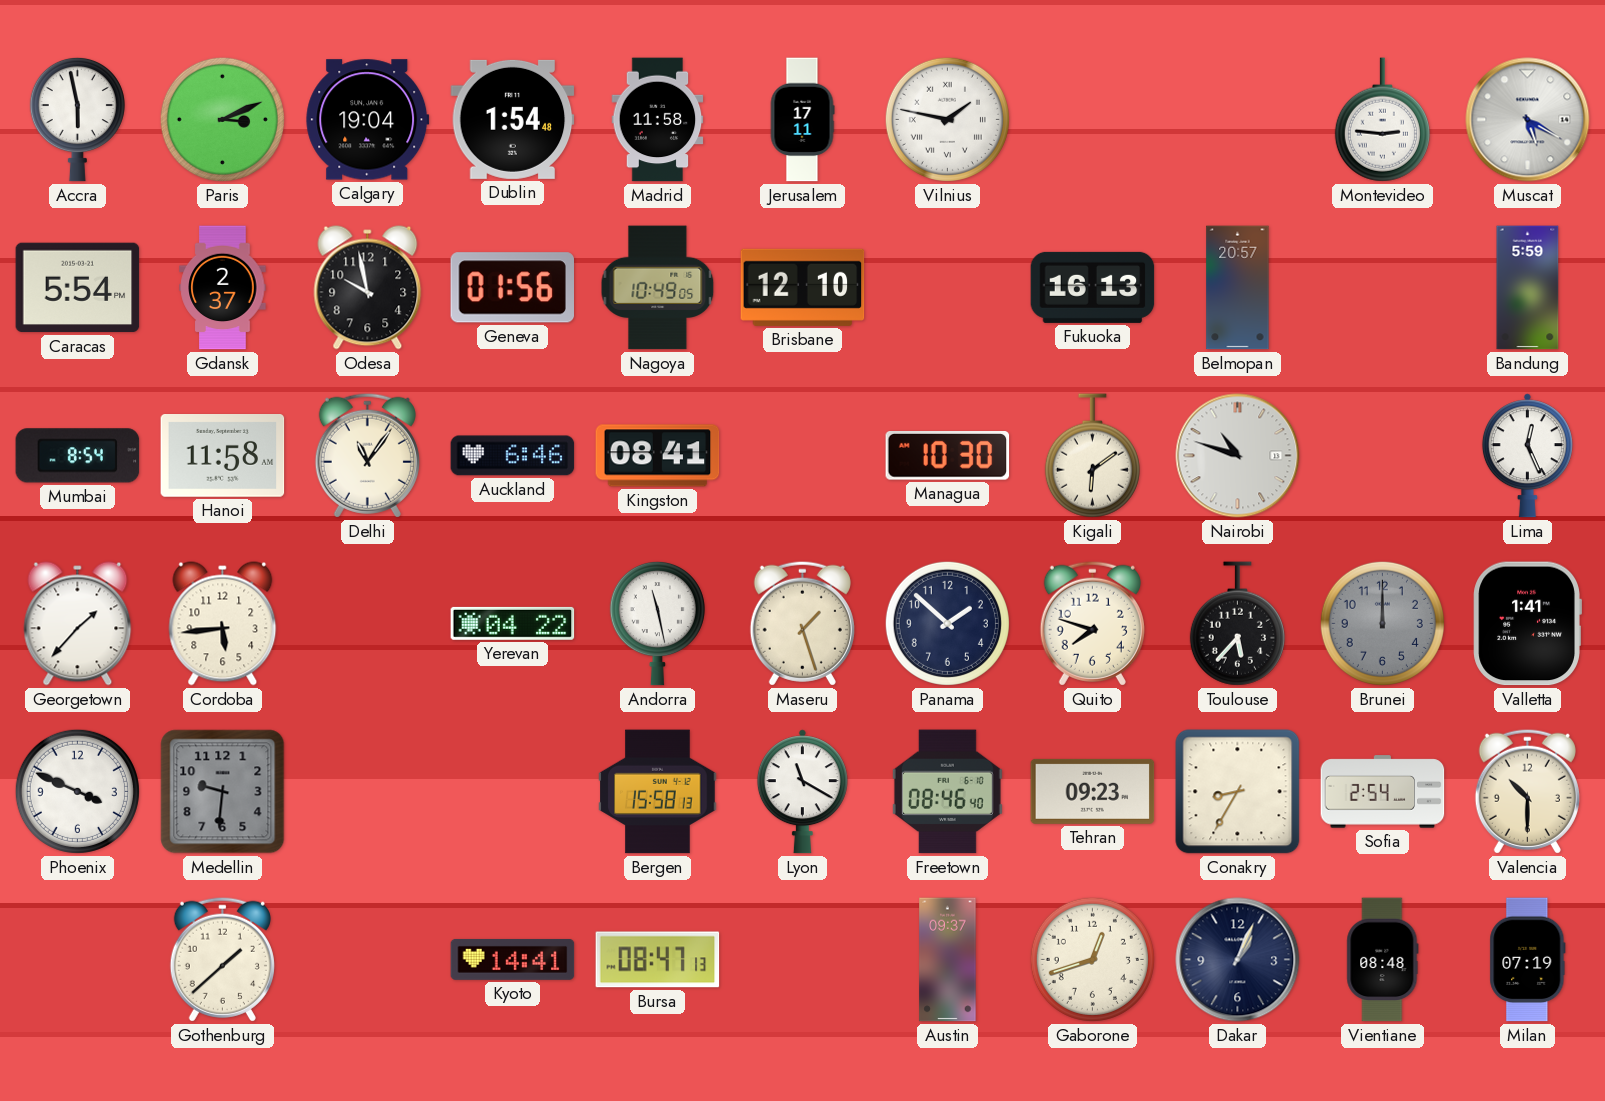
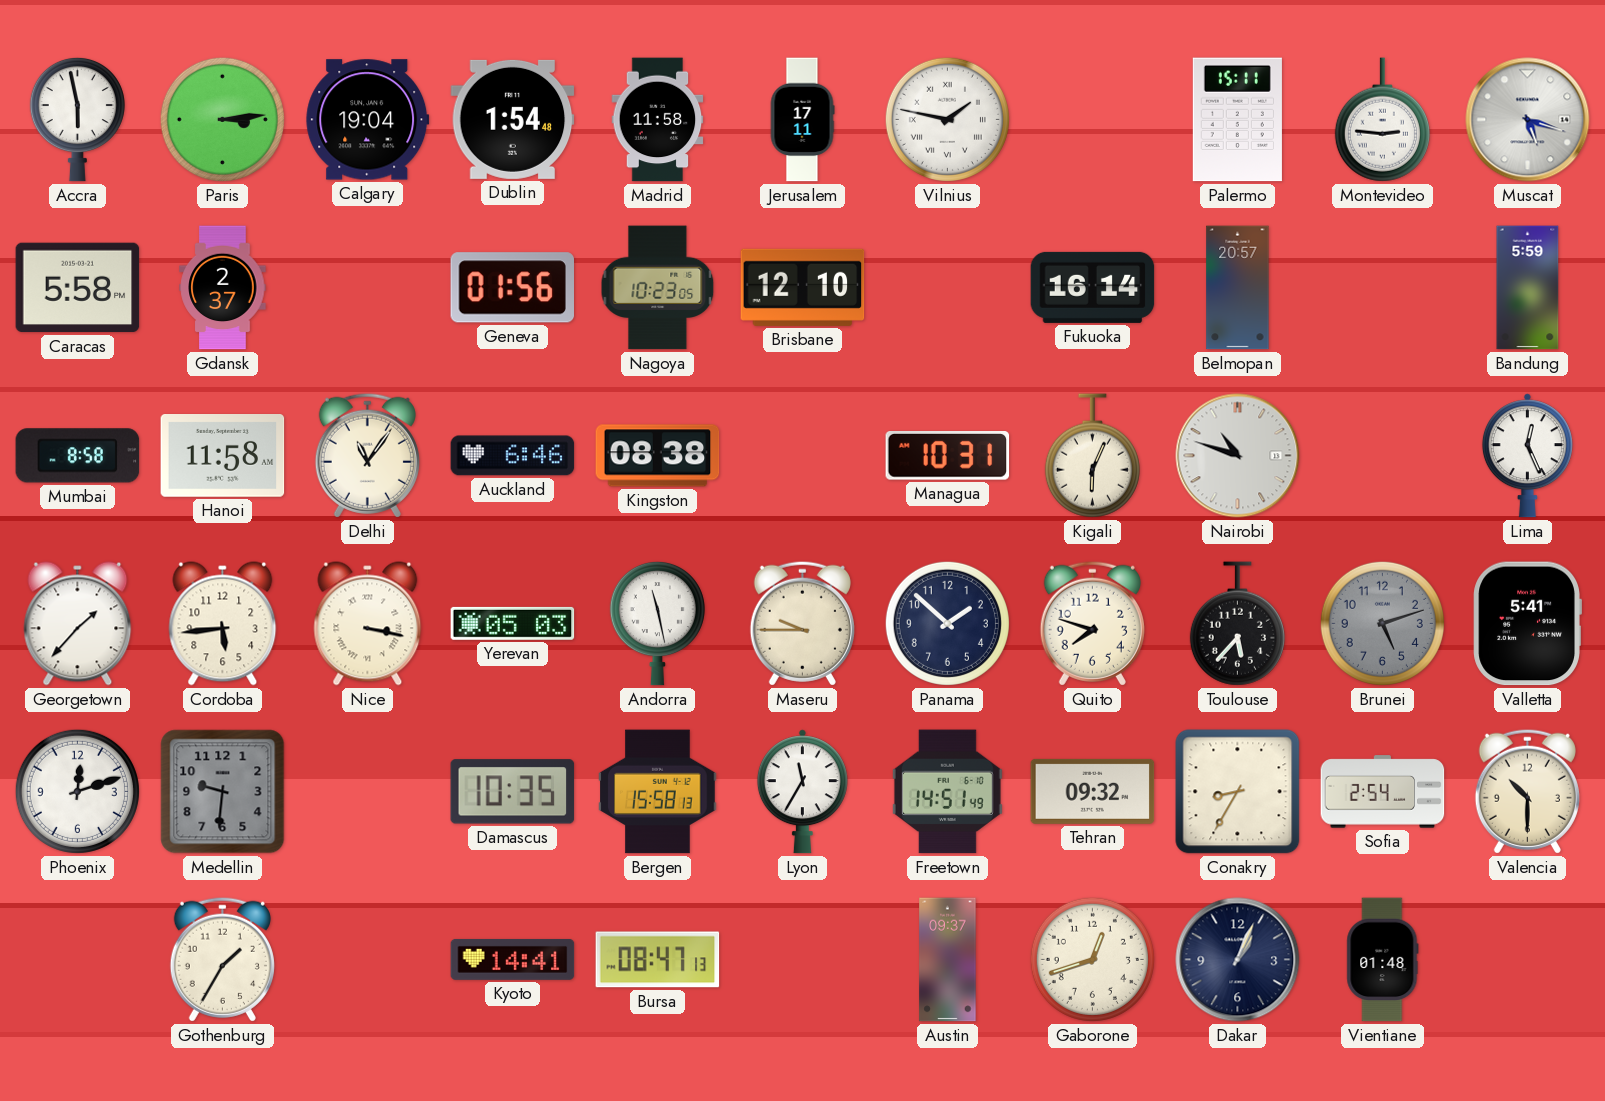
Paris: 3:11 -> 3:14
Palermo: none -> 15:11
Muscat: 5:20 -> 5:18
Caracas: 5:54 -> 5:58
Odesa: 9:58 -> none
Nagoya: 10:49 -> 10:23
Fukuoka: 16:13 -> 16:14
Mumbai: 8:54 -> 8:58
Kingston: 08:41 -> 08:38
Managua: 10:30 -> 10:31
Kigali: 6:09 -> 6:04
Nice: none -> 3:17
Yerevan: 04:22 -> 05:03
Maseru: 1:27 -> 9:45
Brunei: 12:00 -> 5:12
Valletta: 1:41 -> 5:41
Phoenix: 3:49 -> 12:12
Damascus: none -> 10:35
Lyon: 11:20 -> 11:35
Freetown: 08:46 -> 14:51
Tehran: 09:23 -> 09:32
Gothenburg: 1:38 -> 1:35
Vientiane: 08:48 -> 01:48
Milan: 07:19 -> none
